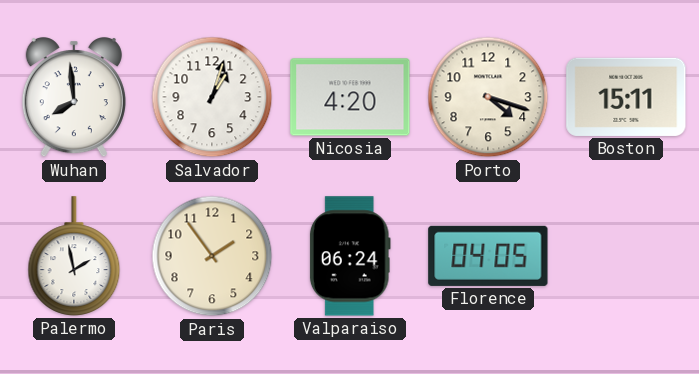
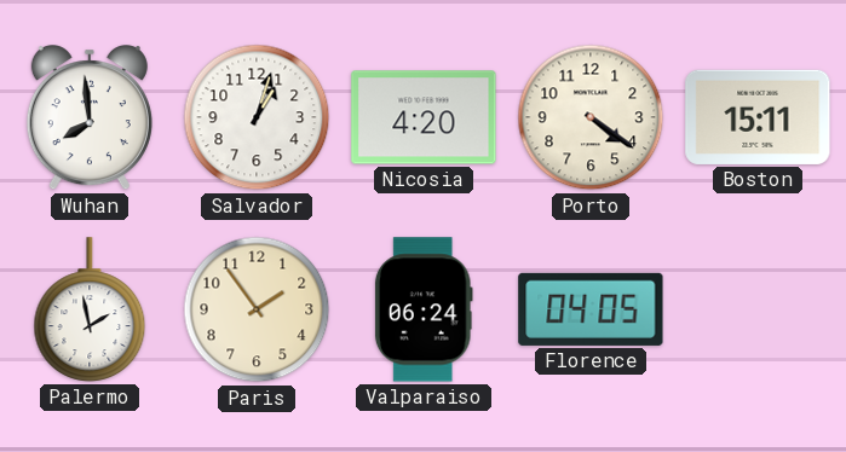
Porto: 4:18 -> 4:21
